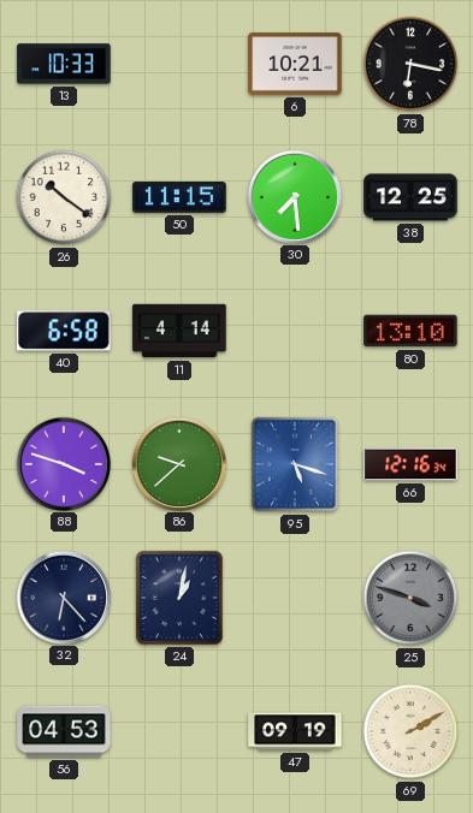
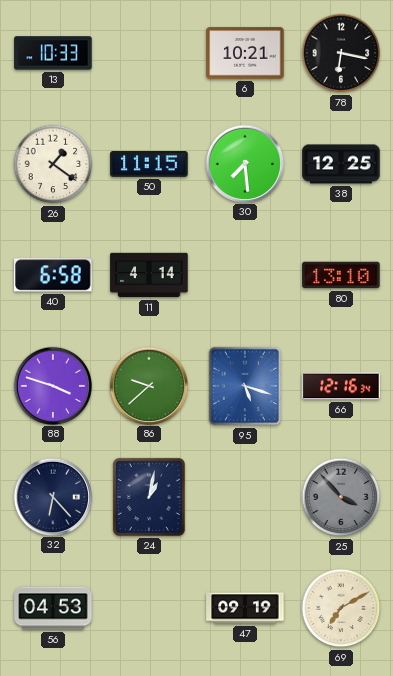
26: 10:21 -> 1:21
25: 3:48 -> 3:53
69: 2:10 -> 7:10
